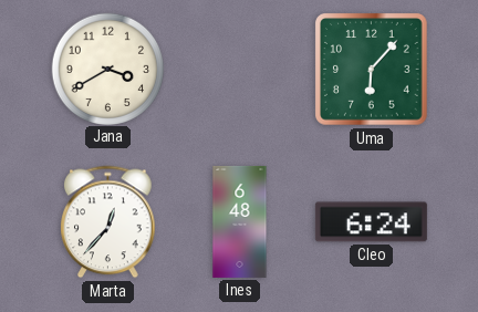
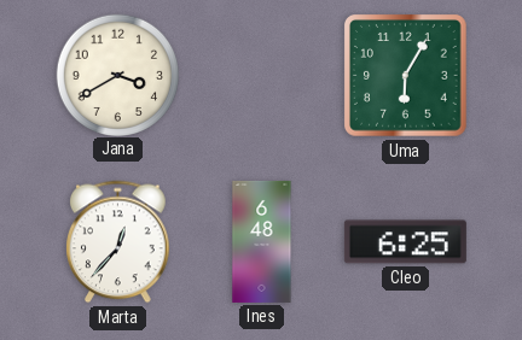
Uma: 6:07 -> 6:05
Cleo: 6:24 -> 6:25
